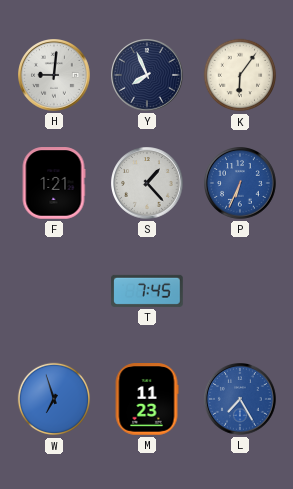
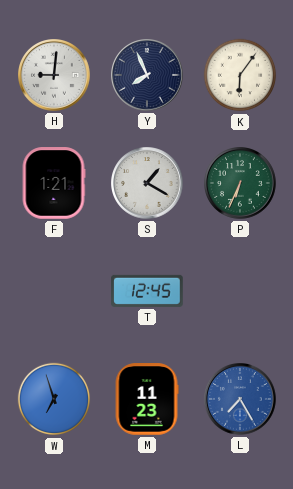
S: 1:23 -> 1:20
P dial: blue -> green
T: 7:45 -> 12:45
